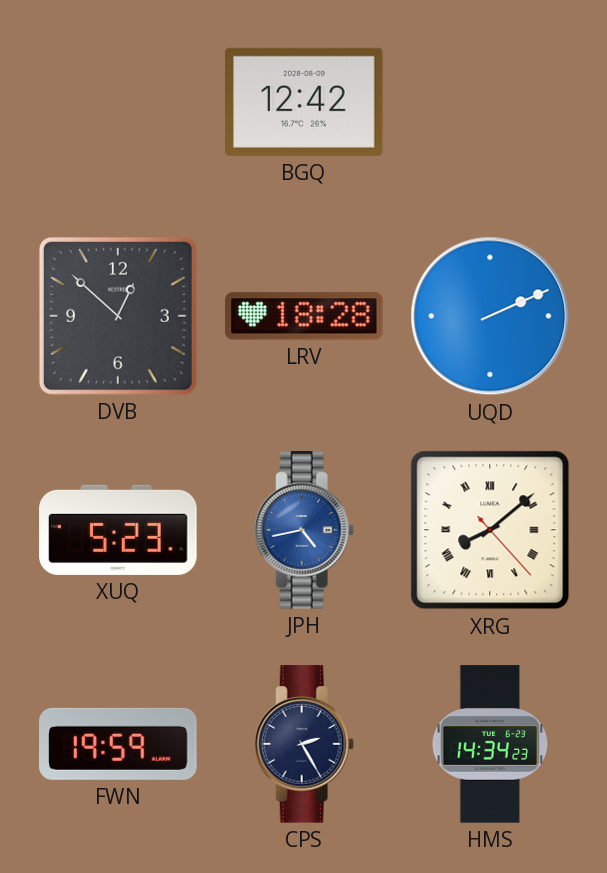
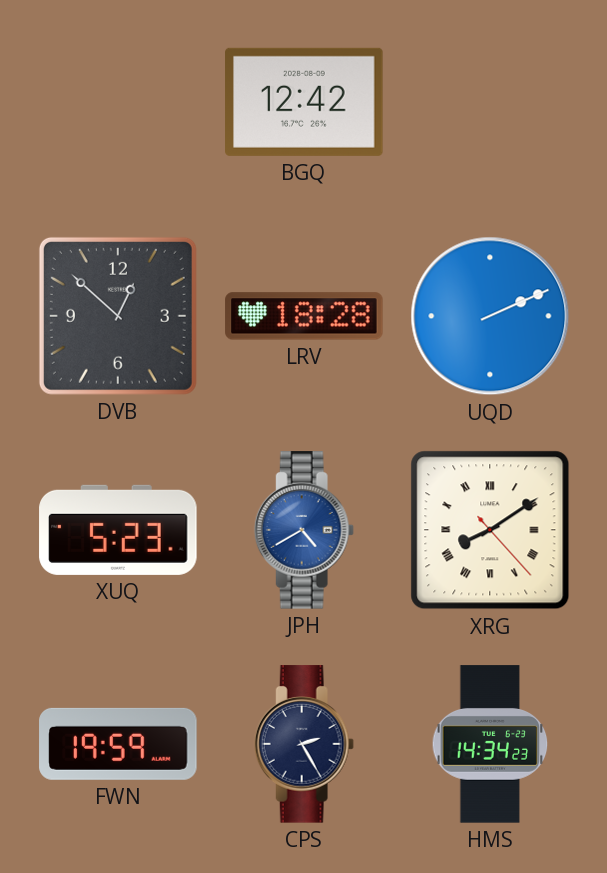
JPH: 4:43 -> 4:40
XRG: 8:08 -> 8:09
